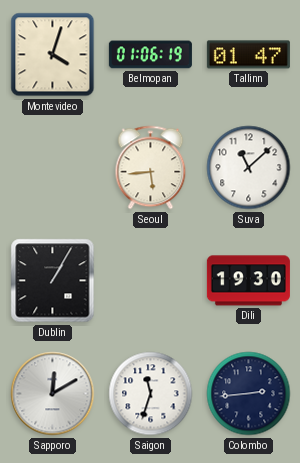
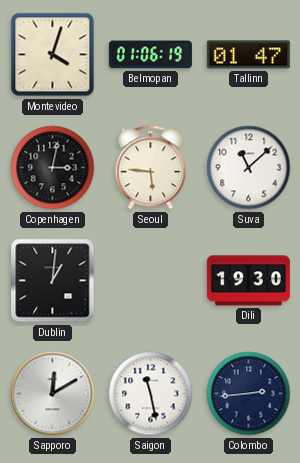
Copenhagen: none -> 3:02
Seoul: 5:44 -> 5:46
Dublin: 1:05 -> 1:01
Saigon: 11:33 -> 11:28
